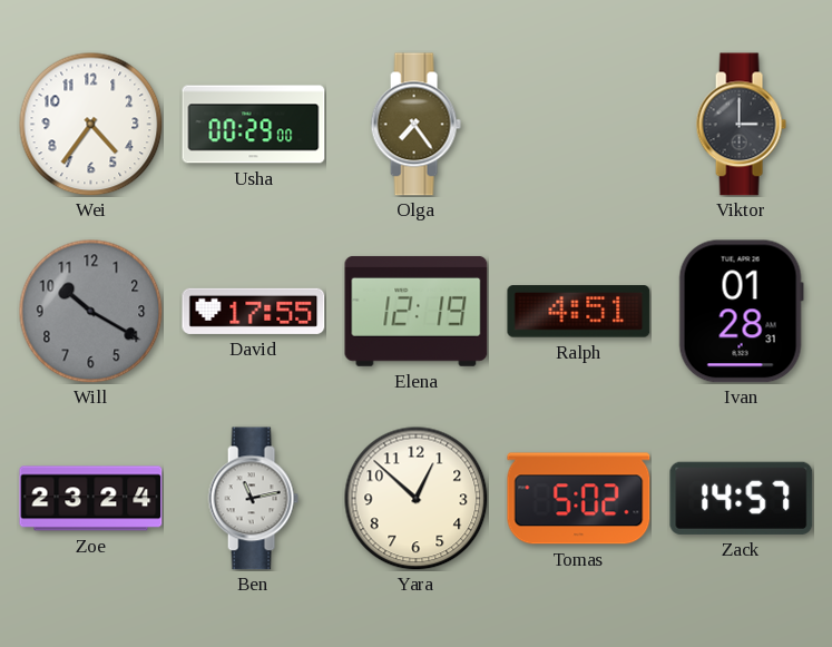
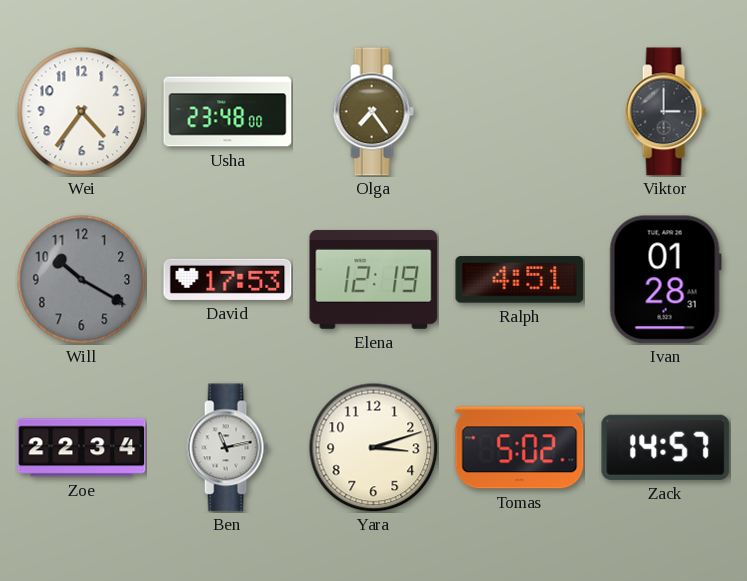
Usha: 00:29 -> 23:48
David: 17:55 -> 17:53
Zoe: 23:24 -> 22:34
Yara: 12:52 -> 3:12
